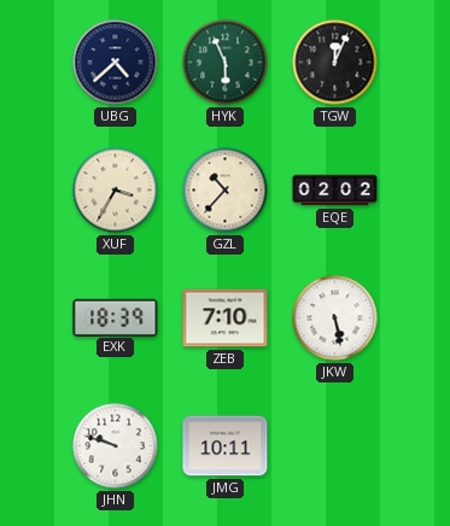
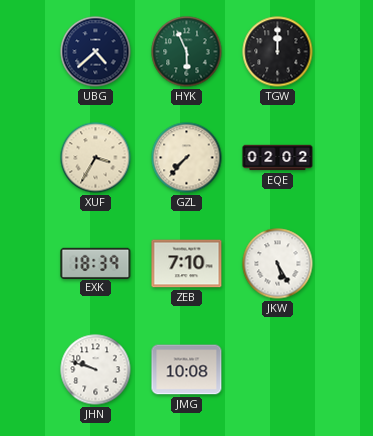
TGW: 12:04 -> 12:00
GZL: 10:37 -> 7:37
JKW: 5:28 -> 5:25
JMG: 10:11 -> 10:08
